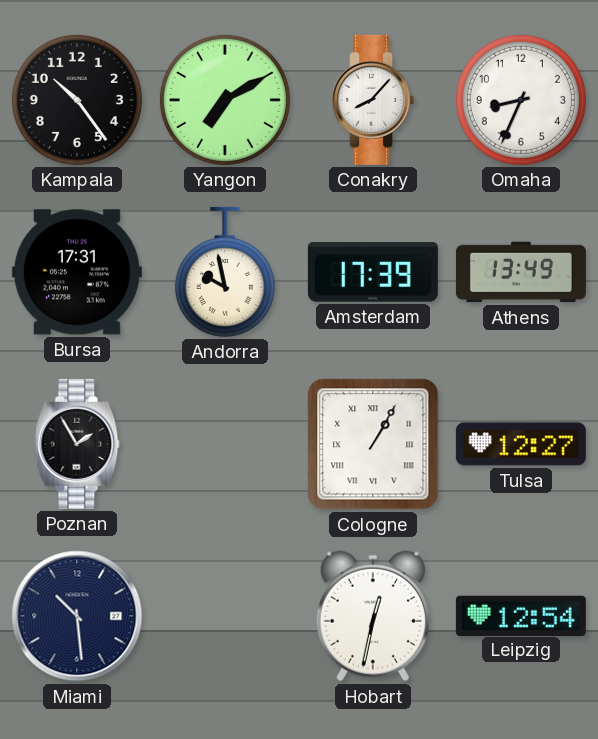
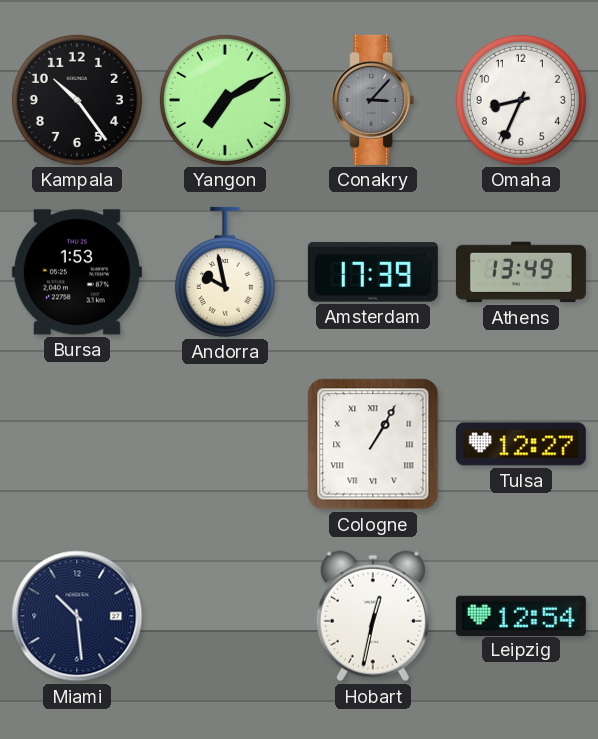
Conakry: 8:07 -> 3:07
Conakry dial: white -> grey
Bursa: 17:31 -> 1:53
Poznan: 1:55 -> none
